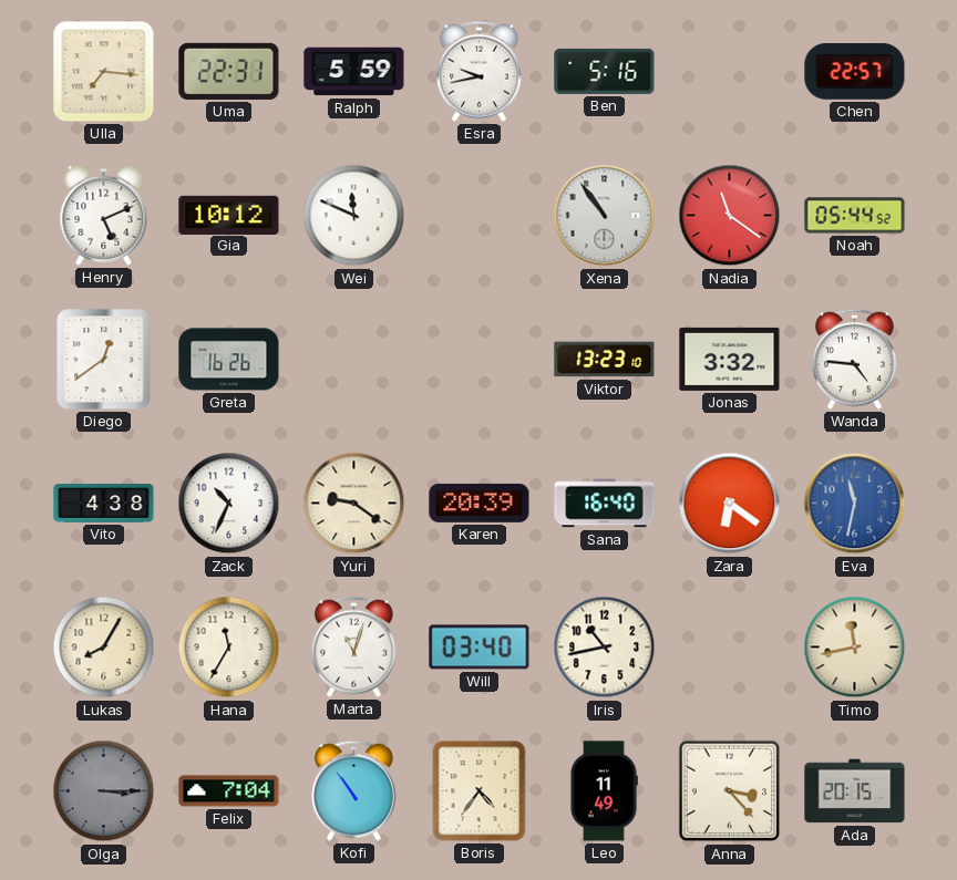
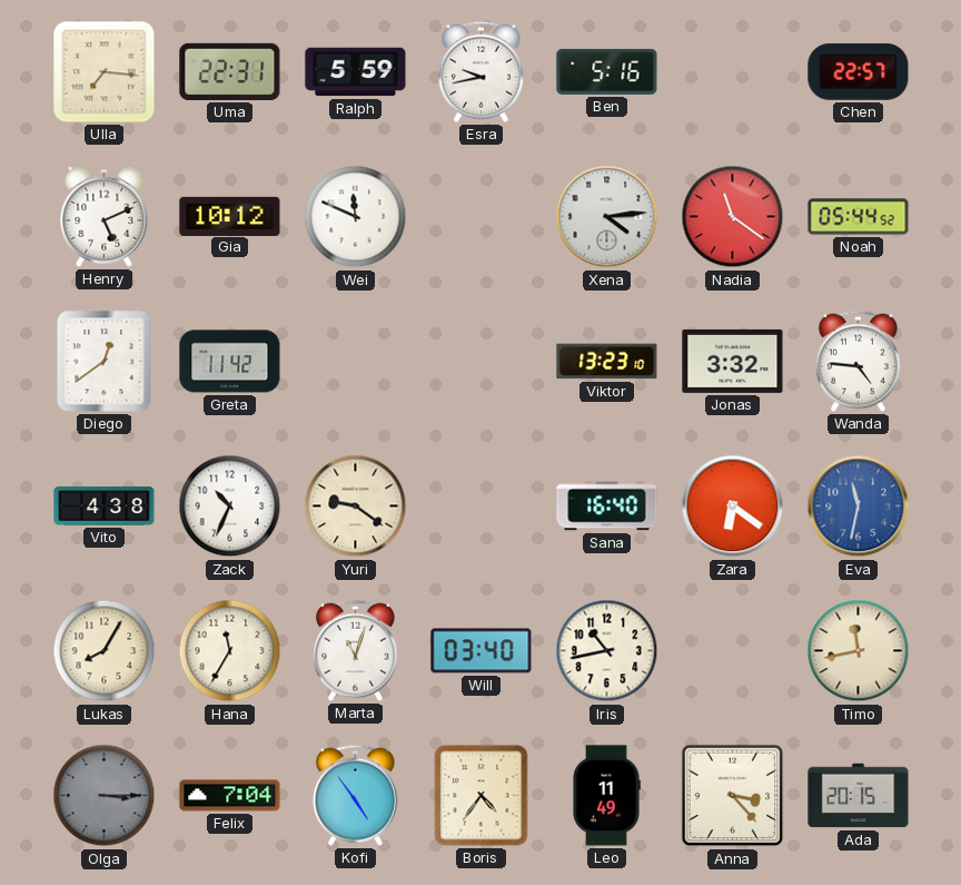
Xena: 10:54 -> 4:14
Greta: 16:26 -> 11:42
Karen: 20:39 -> none
Kofi: 10:54 -> 4:54
